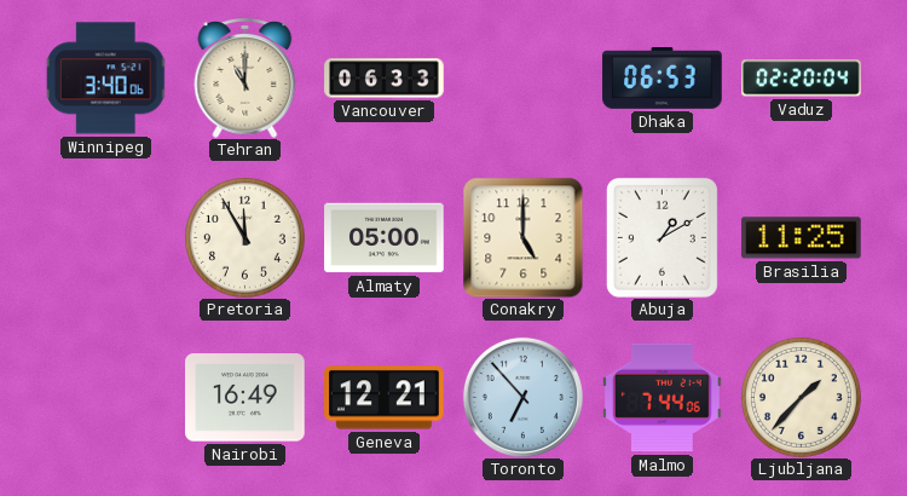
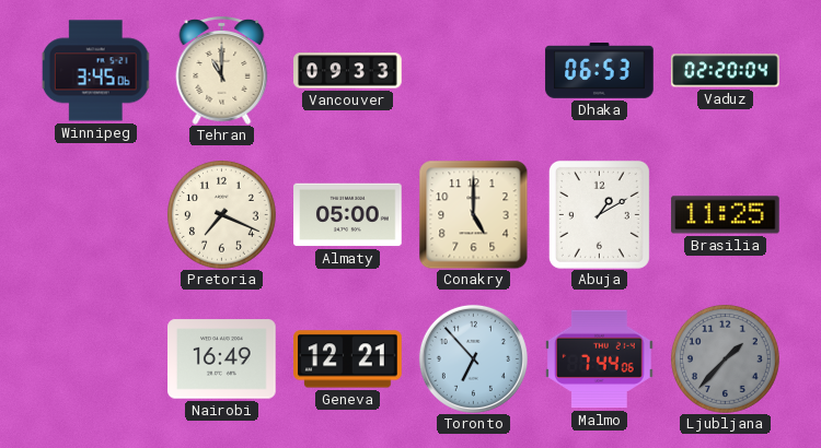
Winnipeg: 3:40 -> 3:45
Vancouver: 06:33 -> 09:33
Pretoria: 11:55 -> 7:19
Ljubljana dial: cream -> grey
